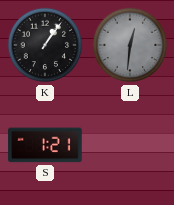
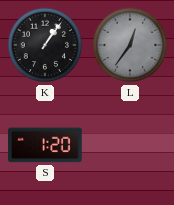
L: 12:31 -> 12:36
S: 1:21 -> 1:20
